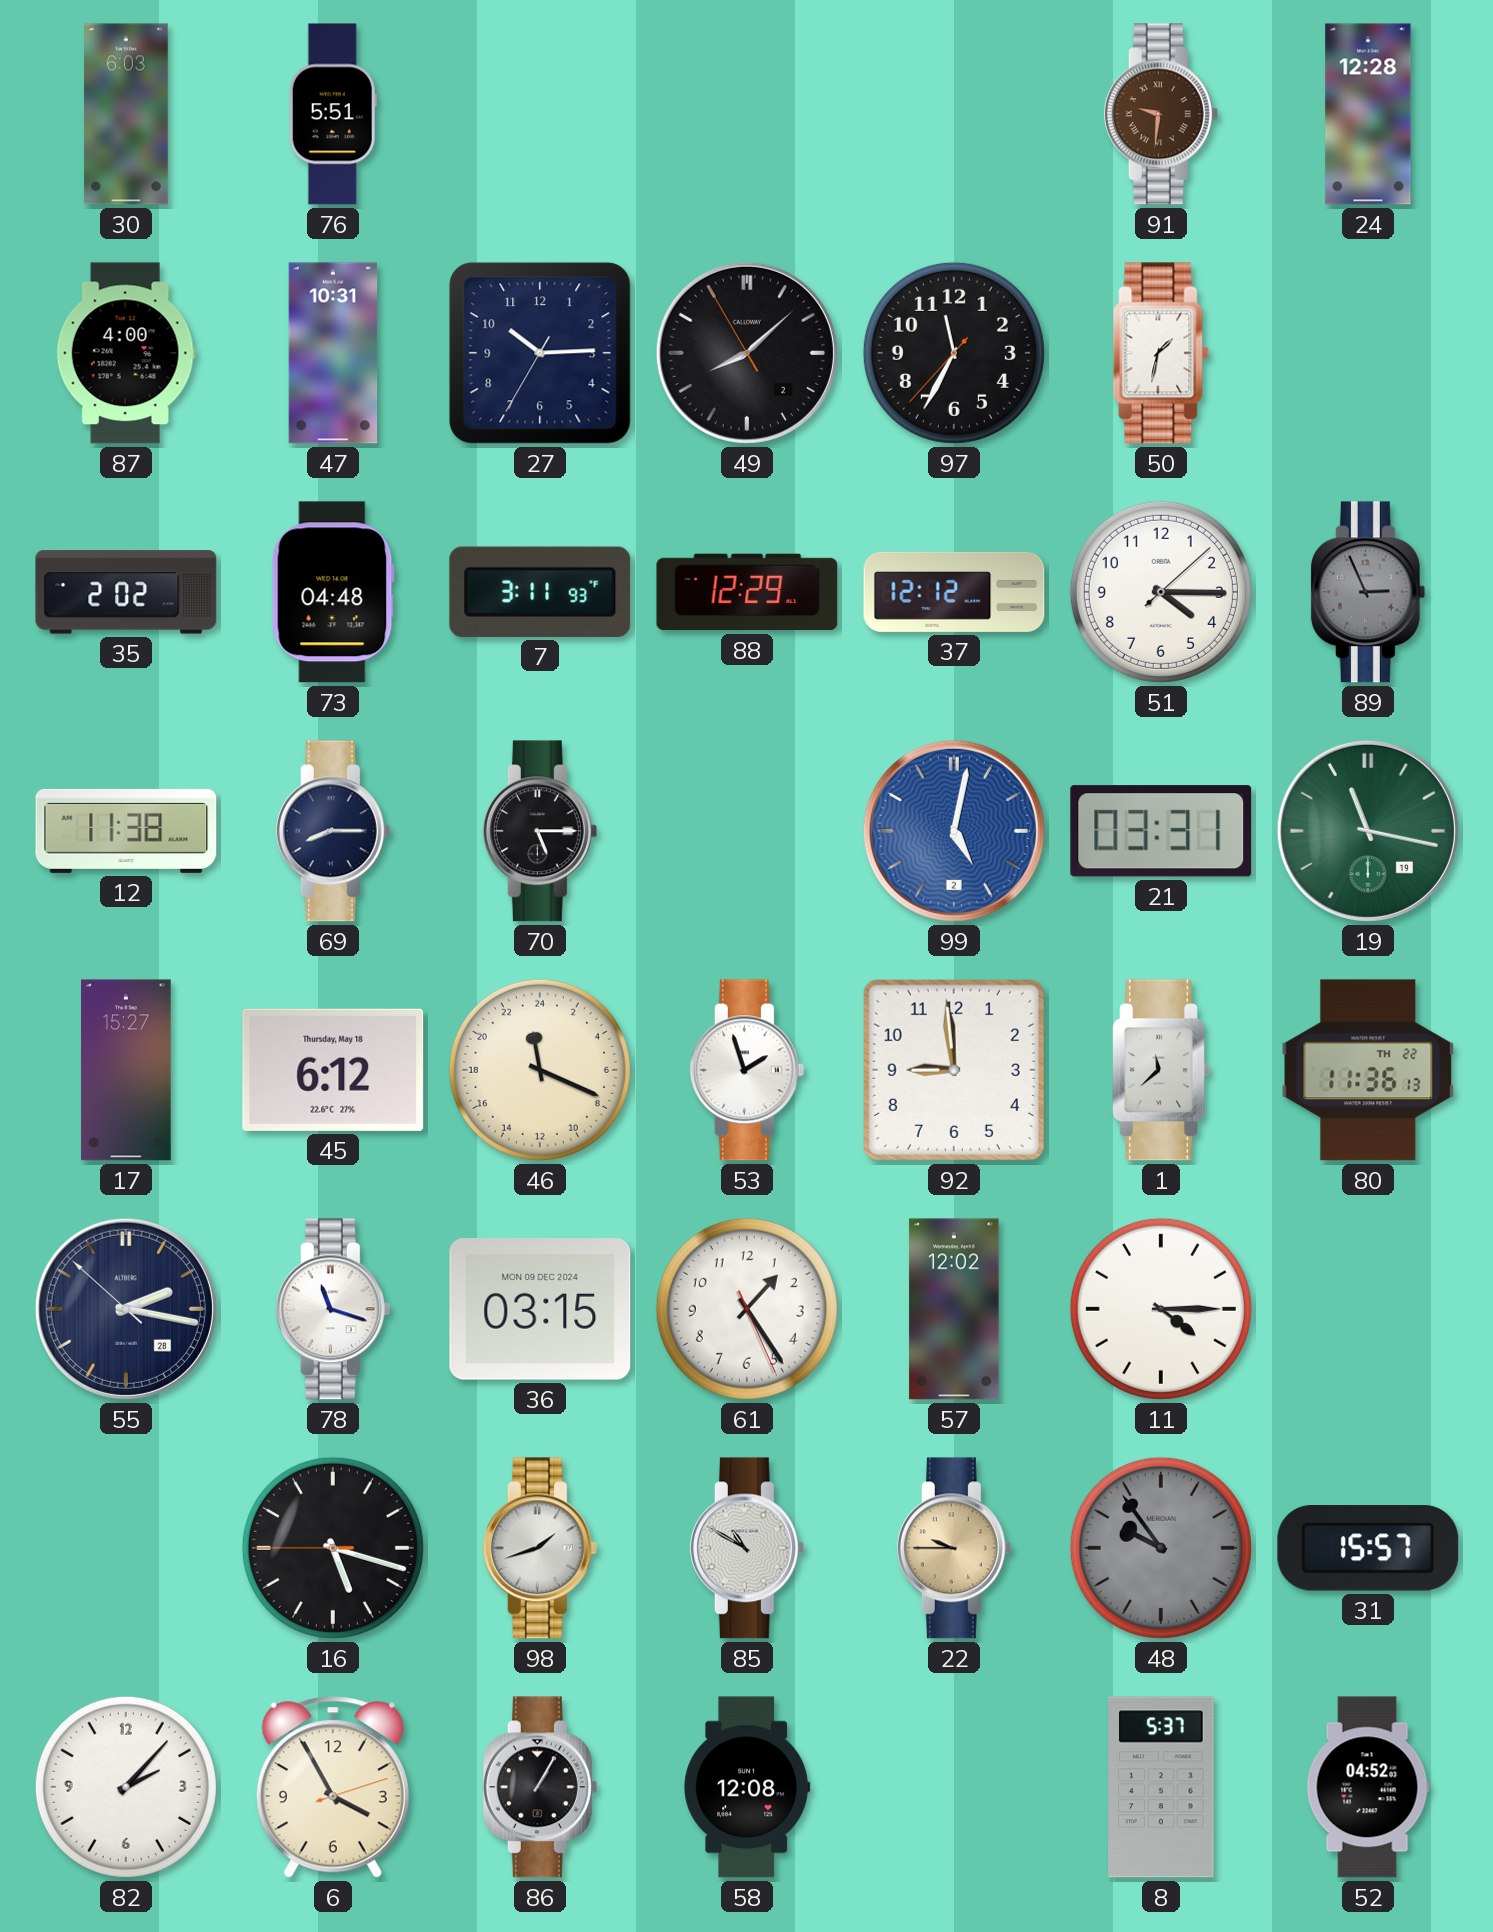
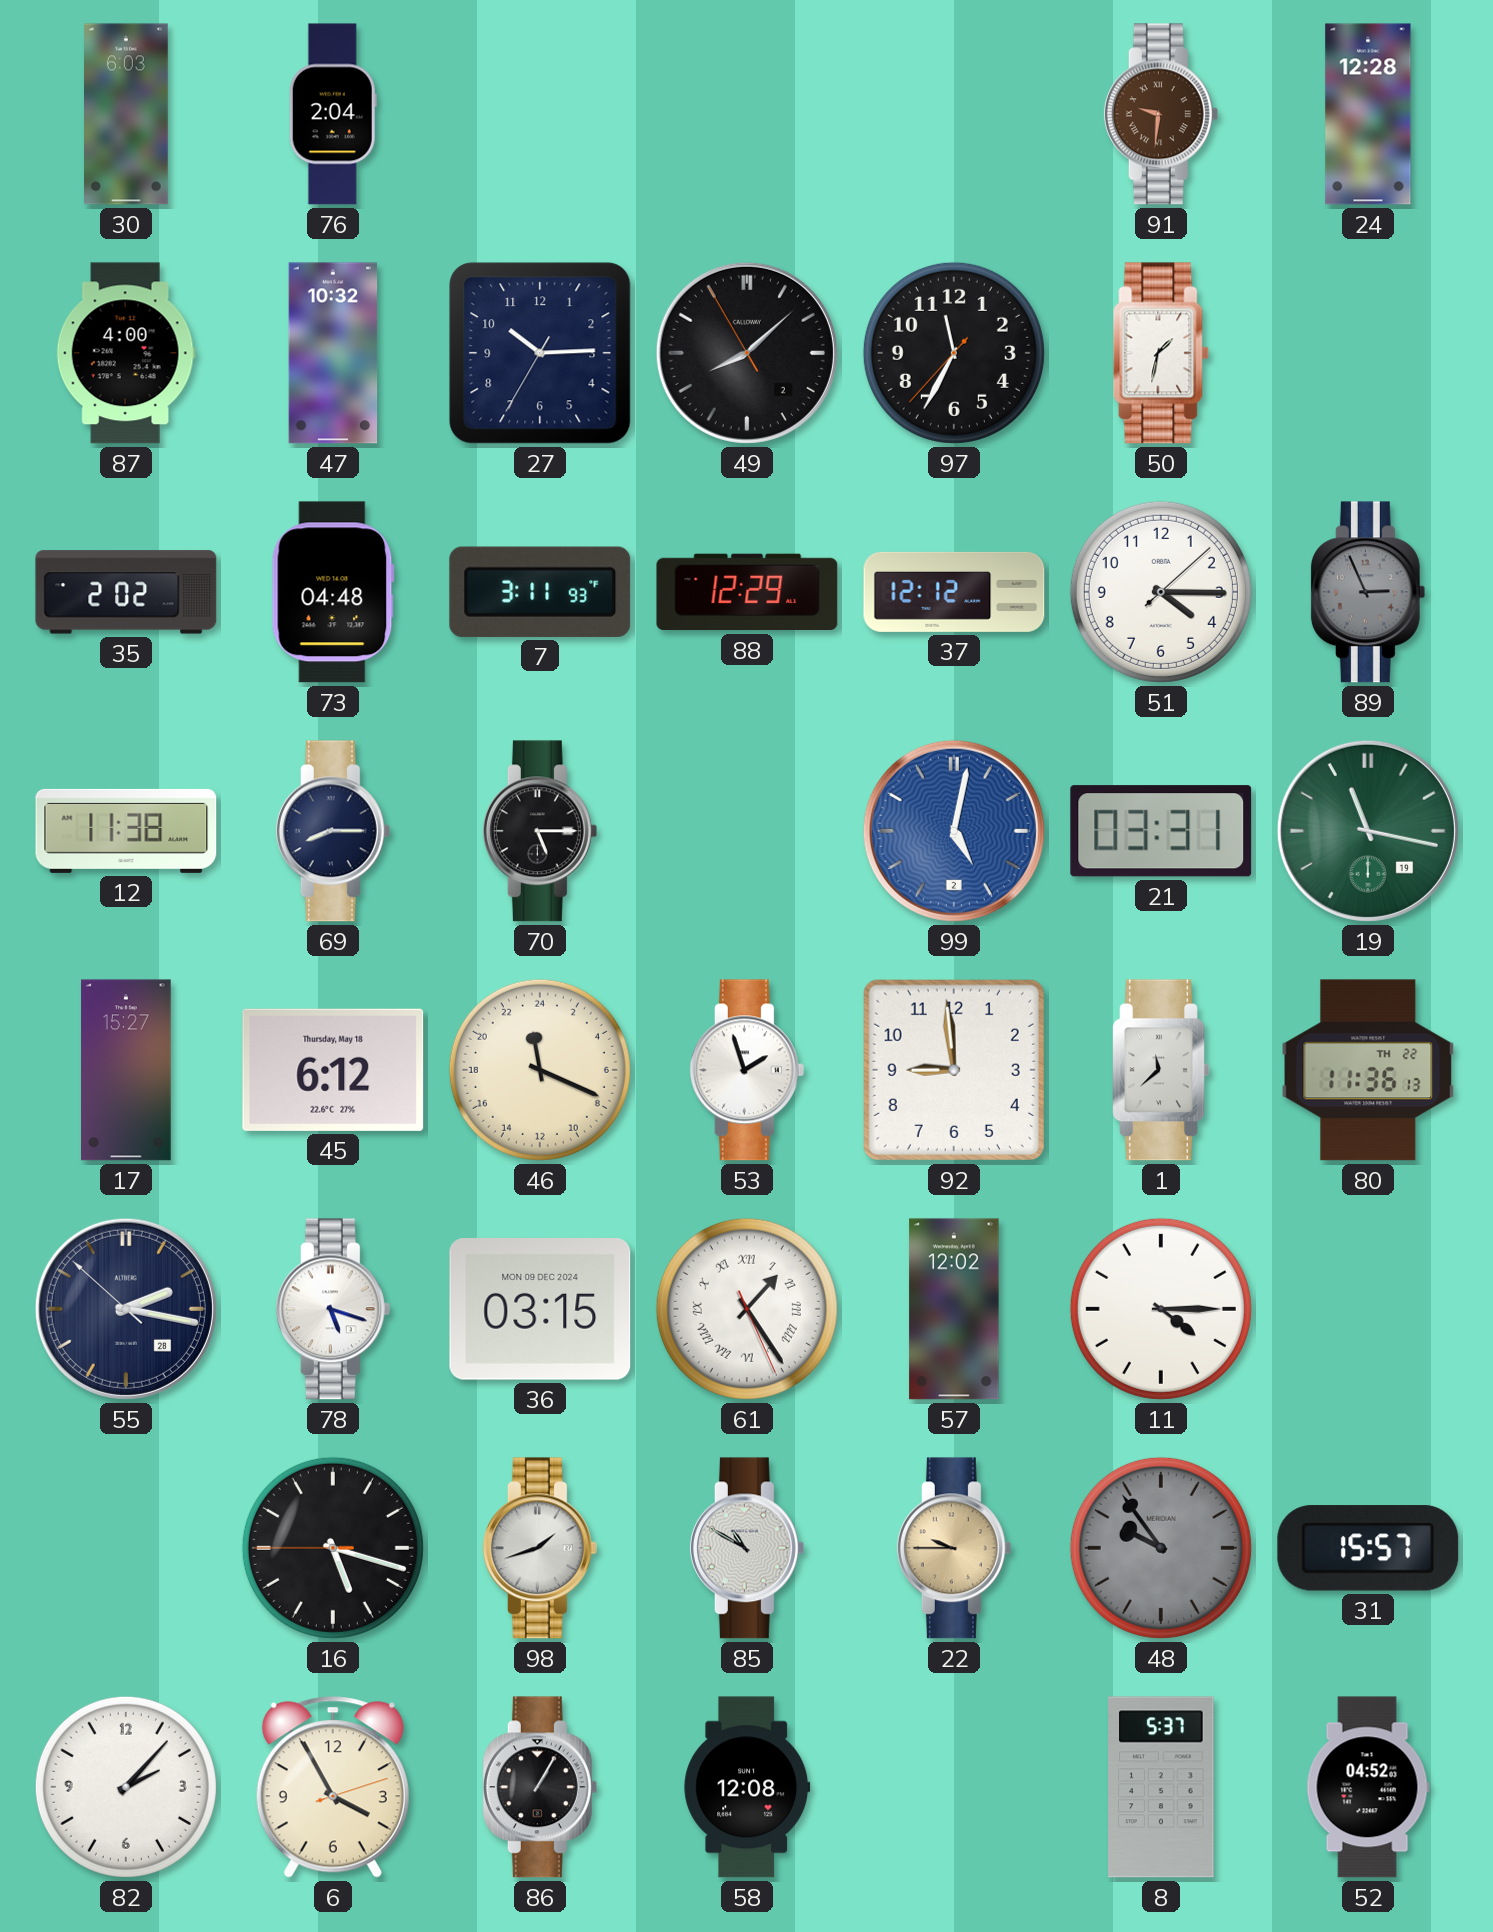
76: 5:51 -> 2:04
47: 10:31 -> 10:32
78: 11:18 -> 5:18
61 numerals: Arabic -> Roman
